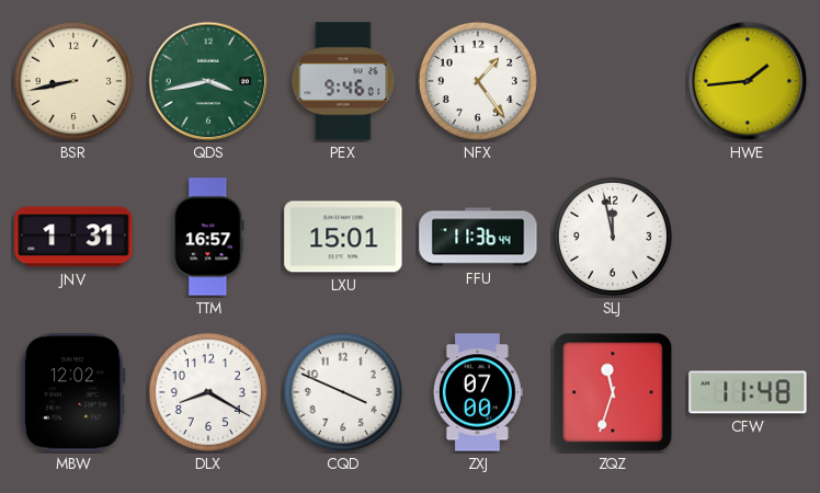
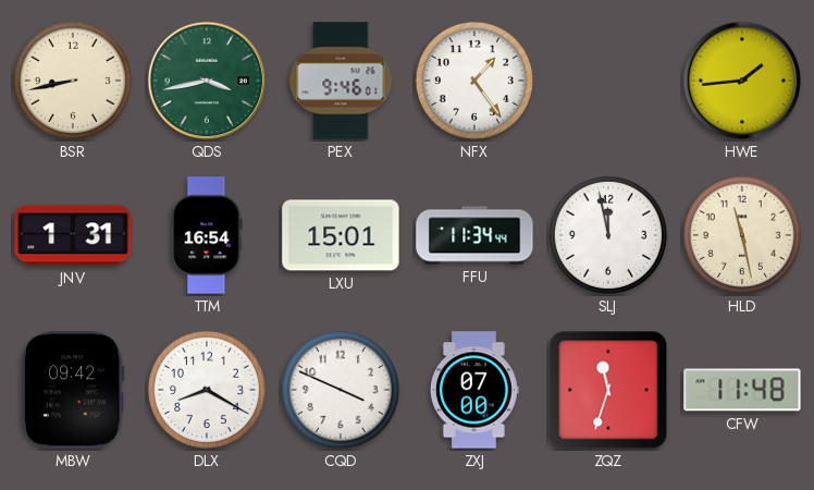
TTM: 16:57 -> 16:54
FFU: 11:36 -> 11:34
HLD: none -> 11:28
MBW: 12:02 -> 09:42
